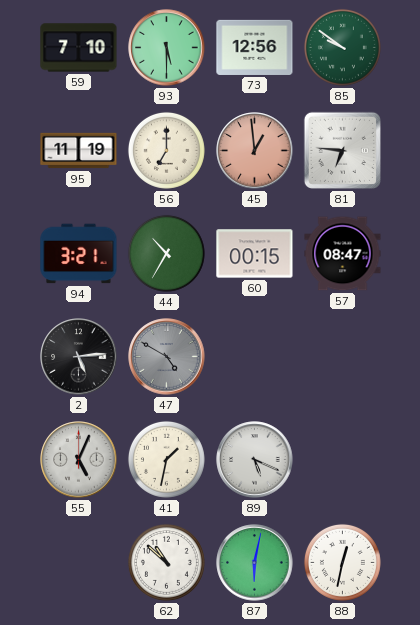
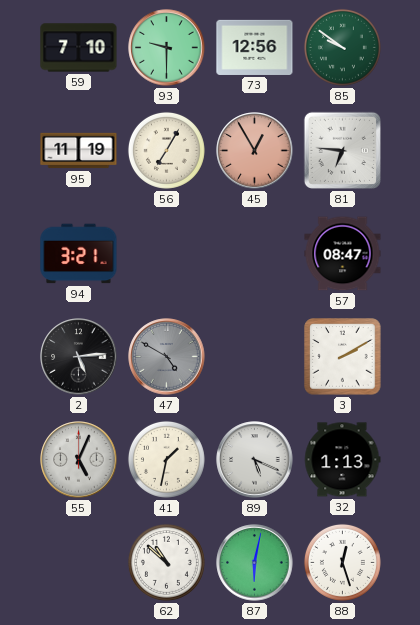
93: 5:30 -> 9:30
56: 7:00 -> 7:05
45: 12:59 -> 12:55
44: 10:35 -> none
60: 00:15 -> none
3: none -> 2:10
32: none -> 1:13
88: 12:32 -> 12:27
